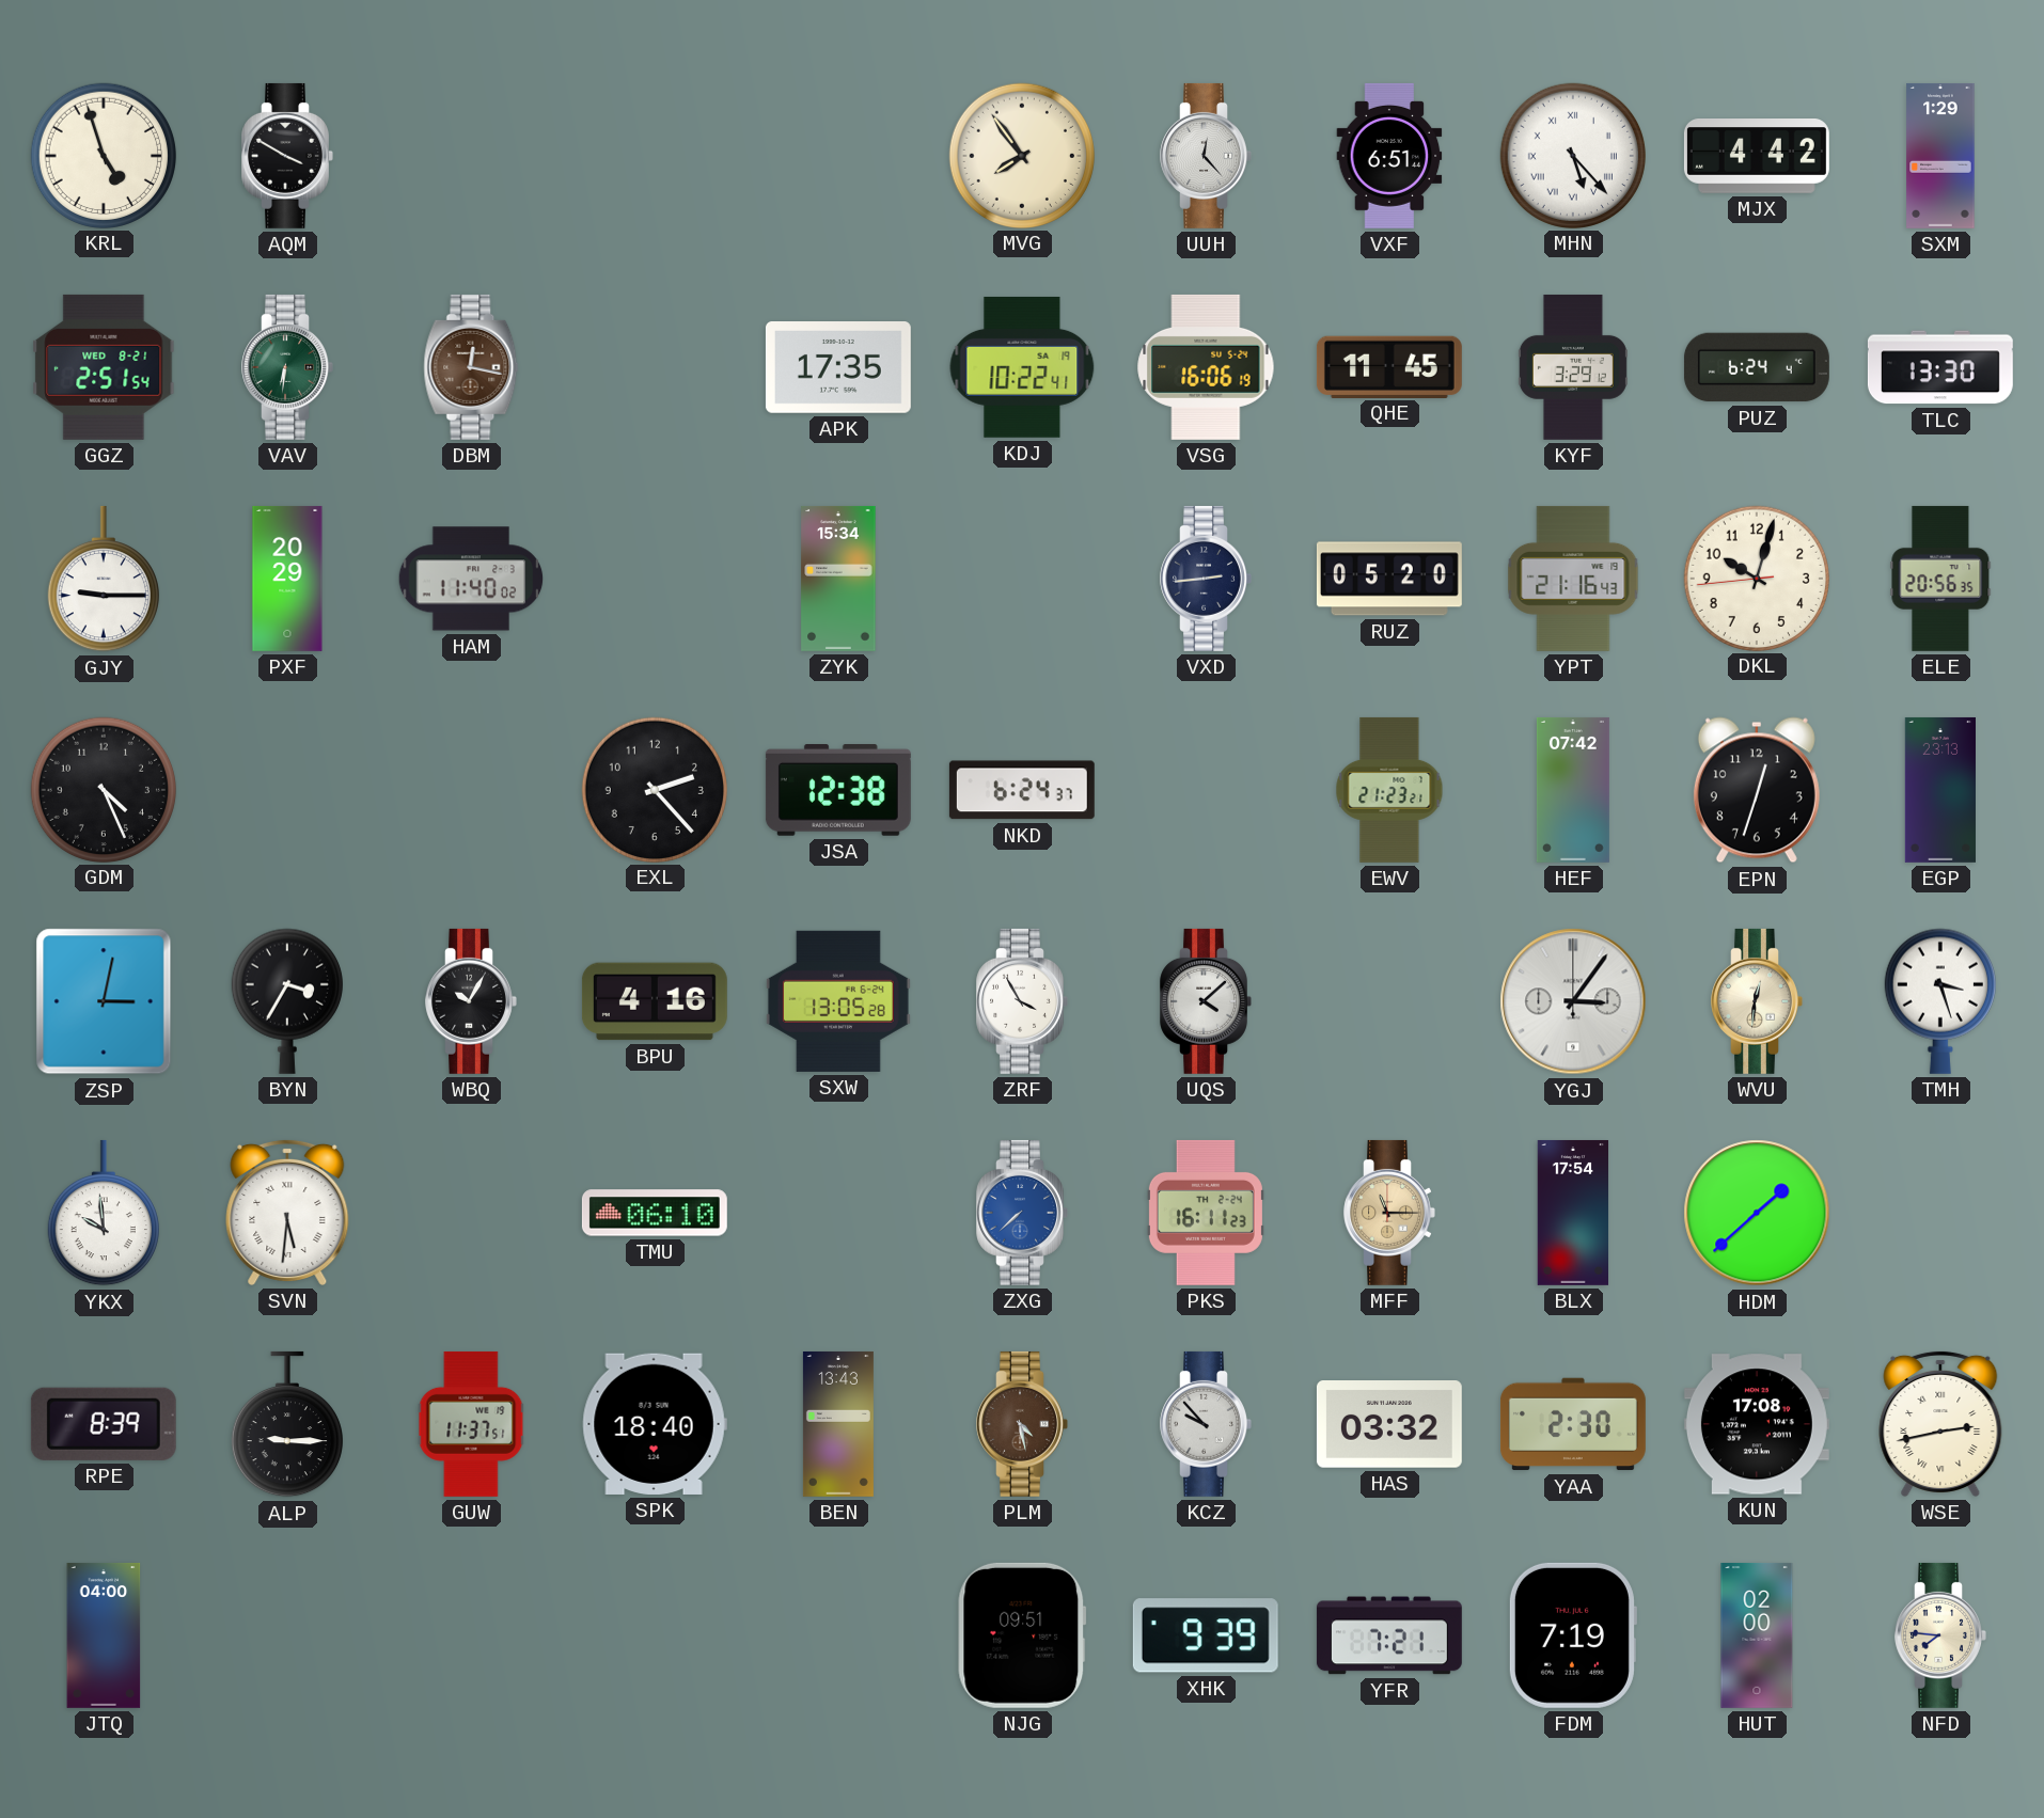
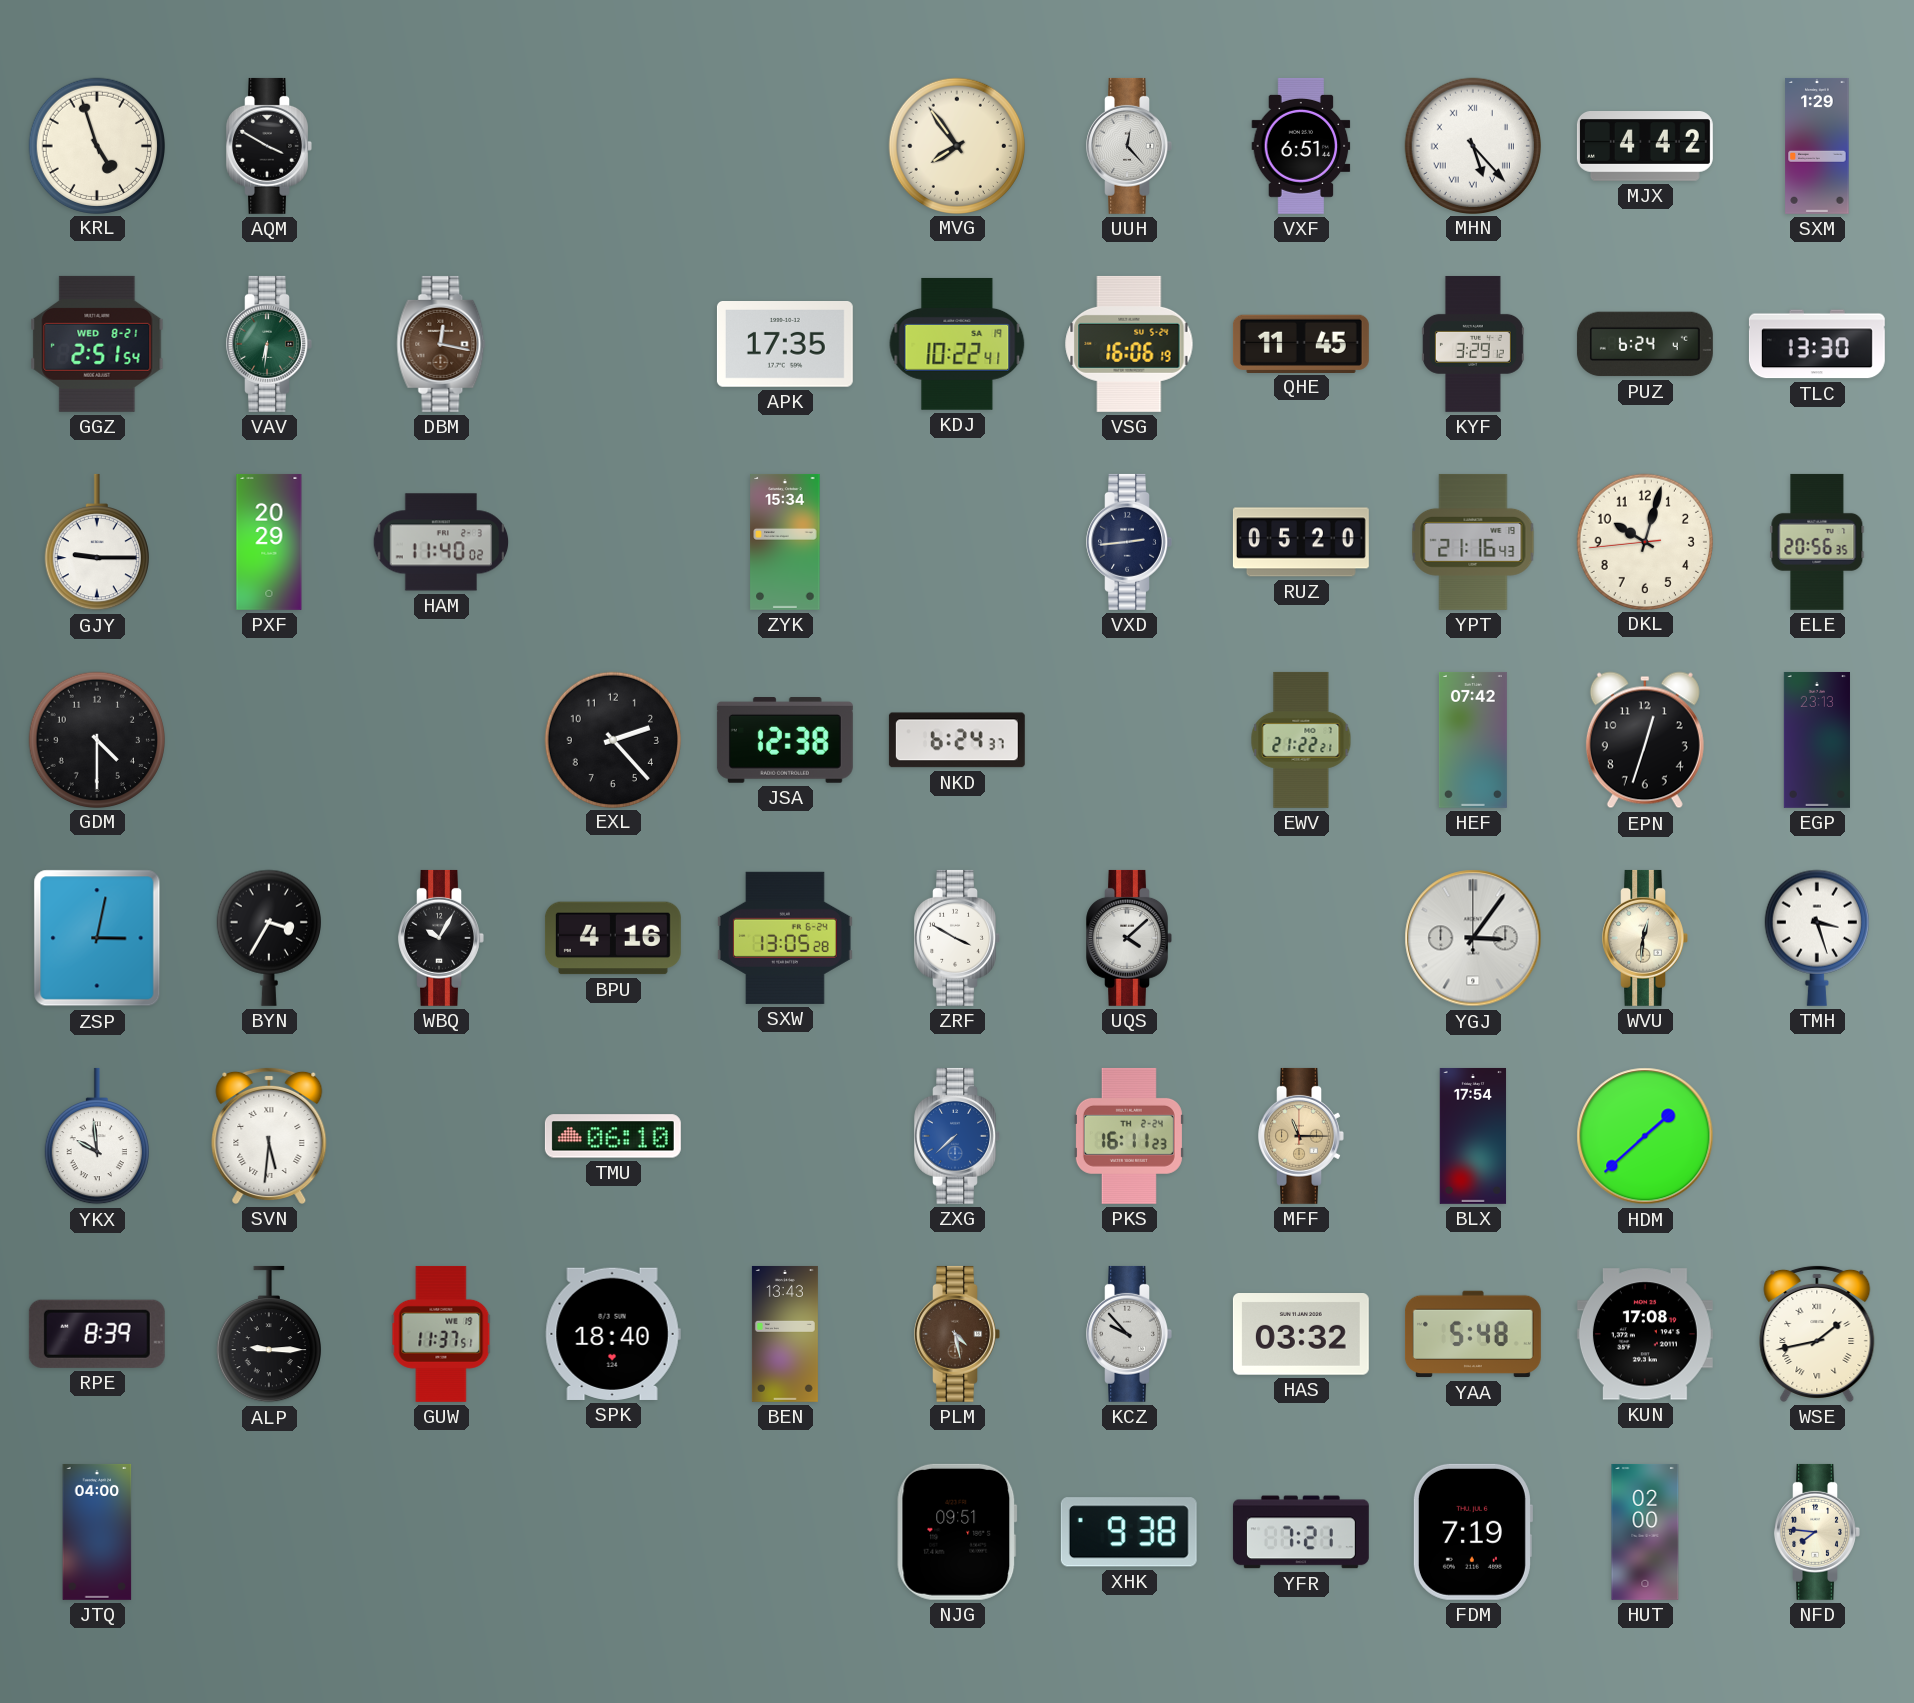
GDM: 4:26 -> 4:30
EWV: 21:23 -> 21:22
ZRF: 3:55 -> 3:50
YAA: 2:30 -> 5:48
WSE: 2:43 -> 1:43
XHK: 9:39 -> 9:38
